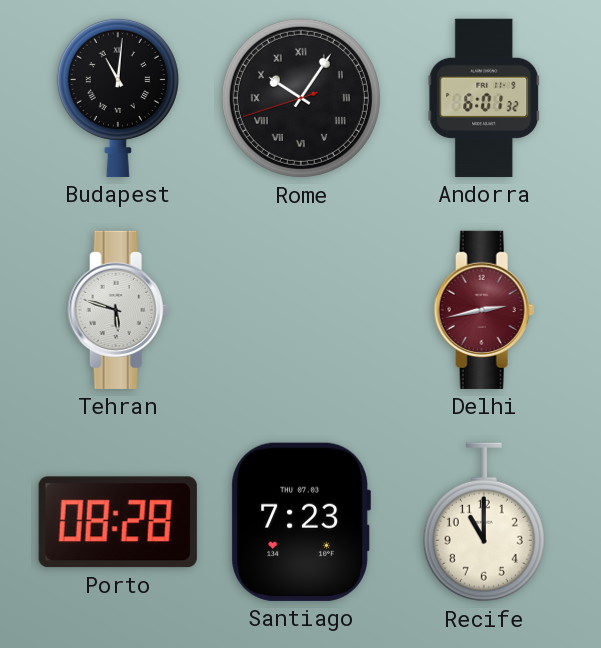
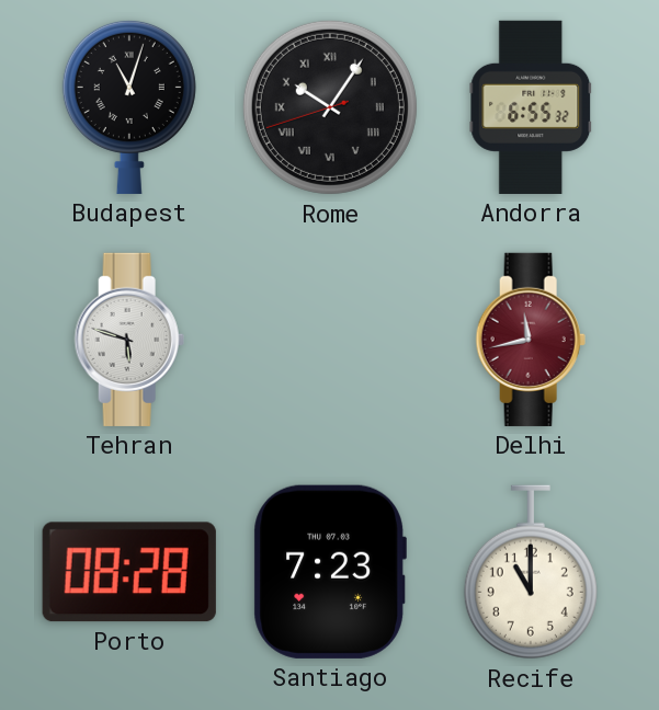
Budapest: 11:01 -> 11:03
Andorra: 6:01 -> 6:55
Delhi: 2:43 -> 11:43
